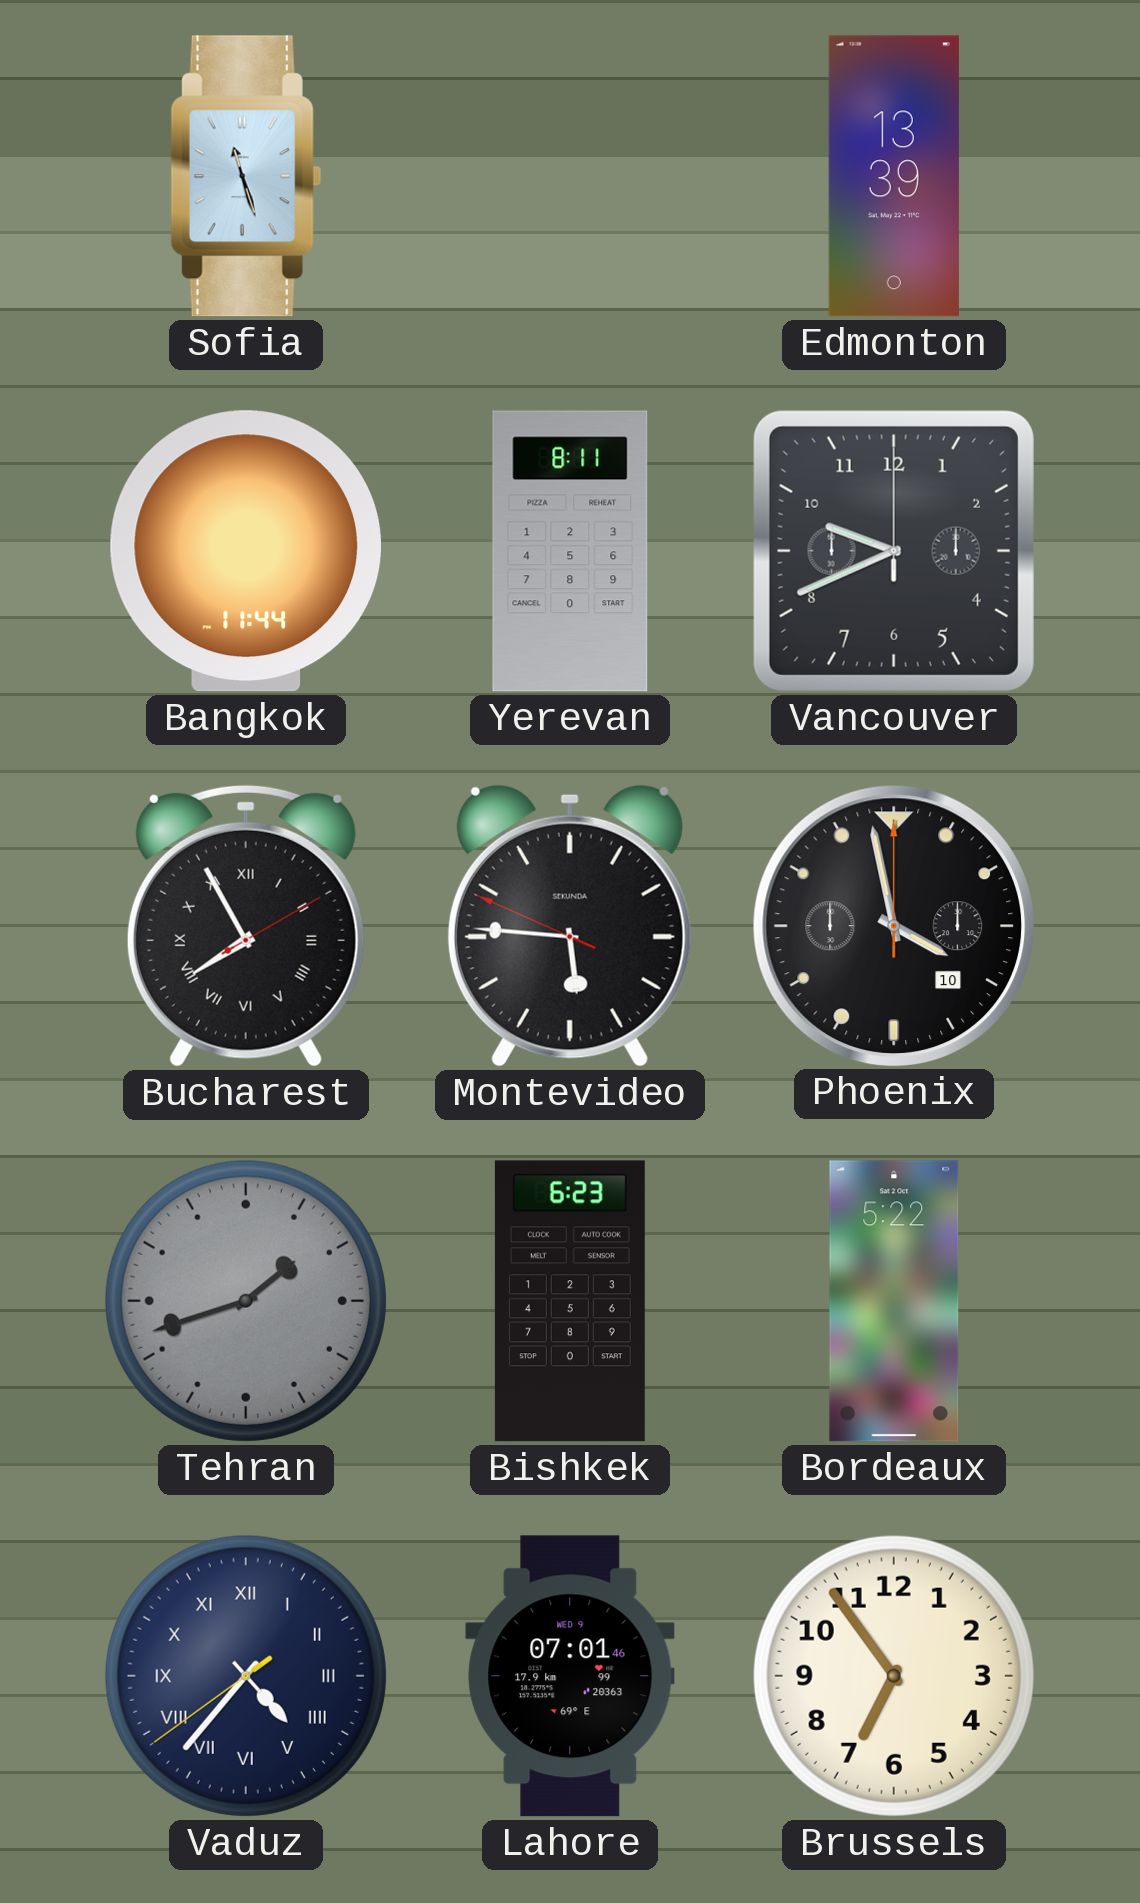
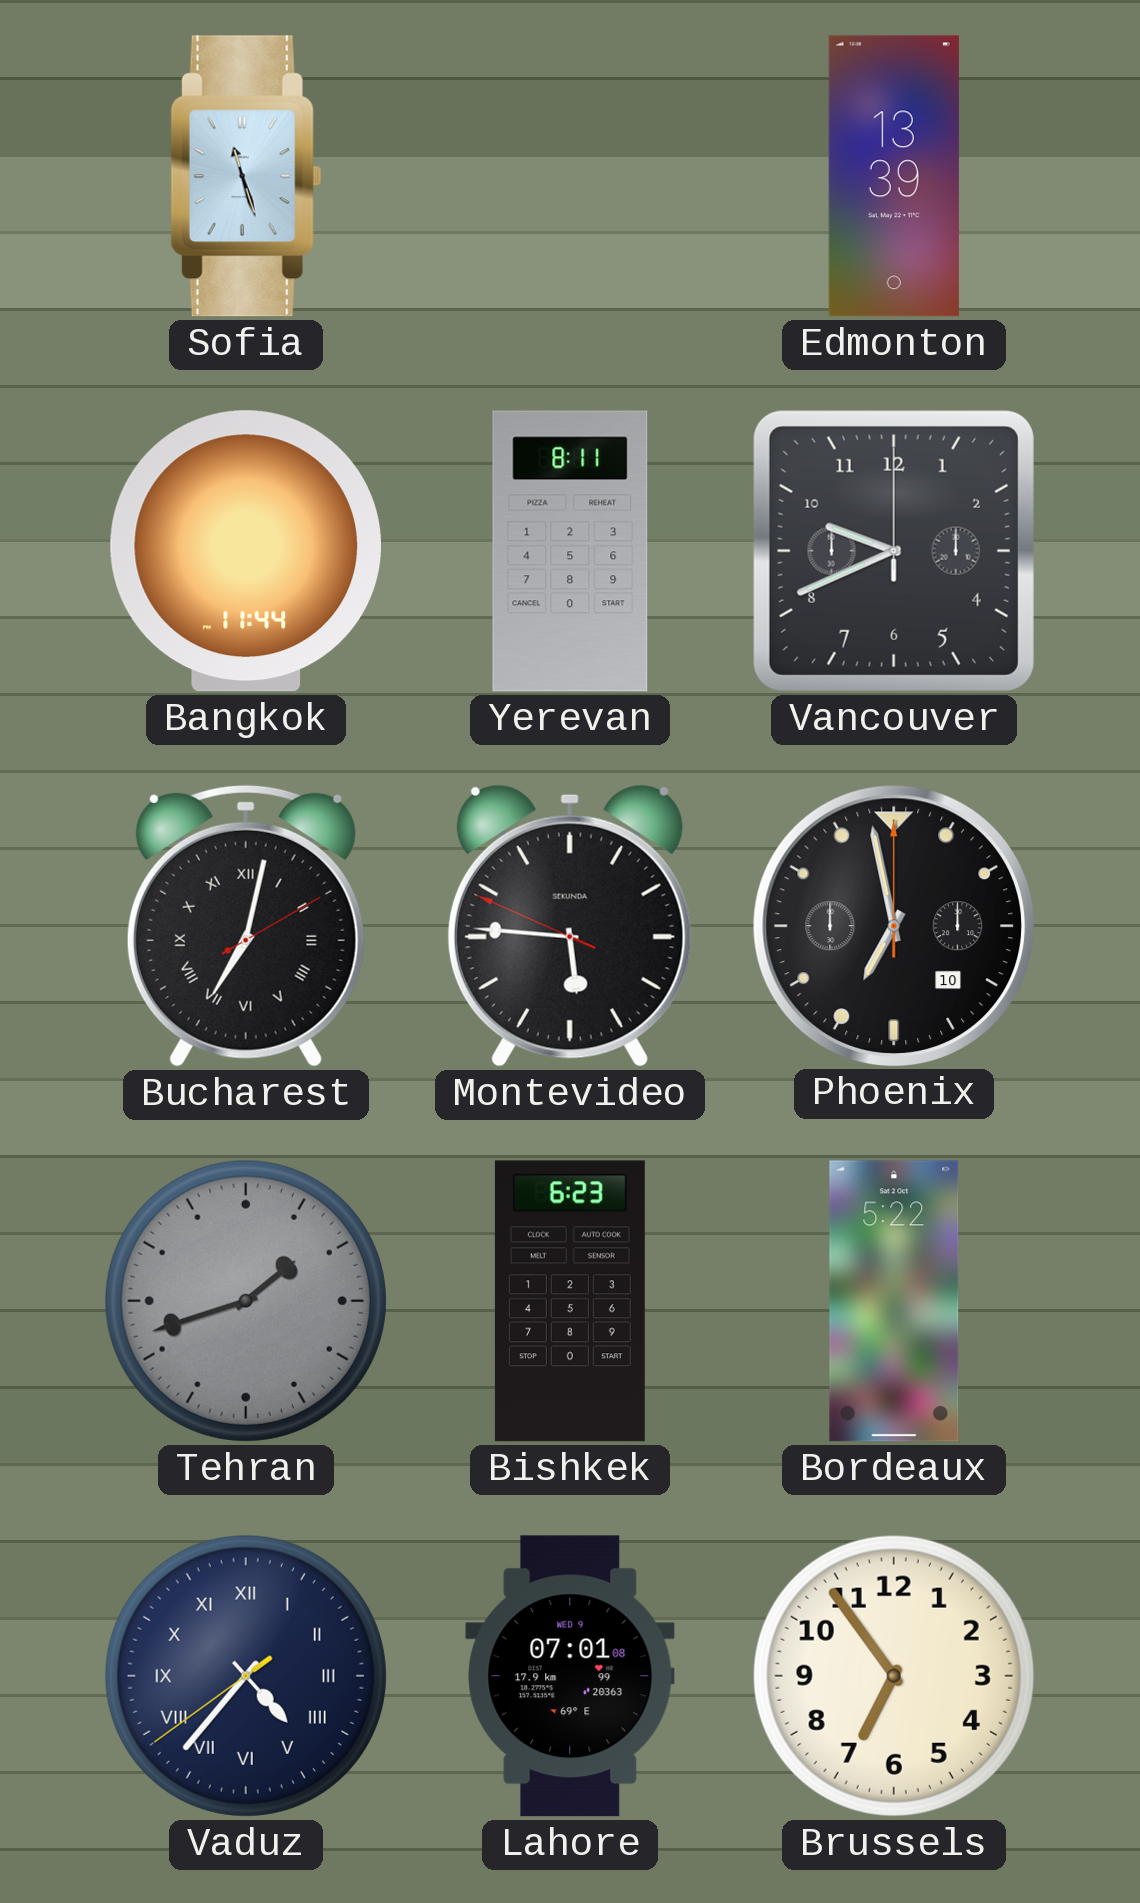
Bucharest: 7:55 -> 7:02
Phoenix: 3:58 -> 6:58
Lahore: 07:01:46 -> 07:01:08
